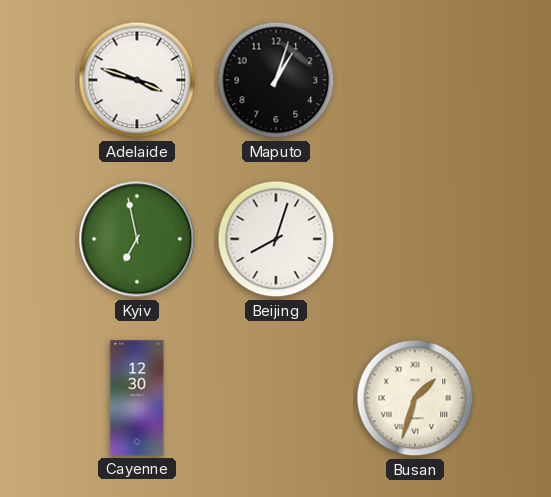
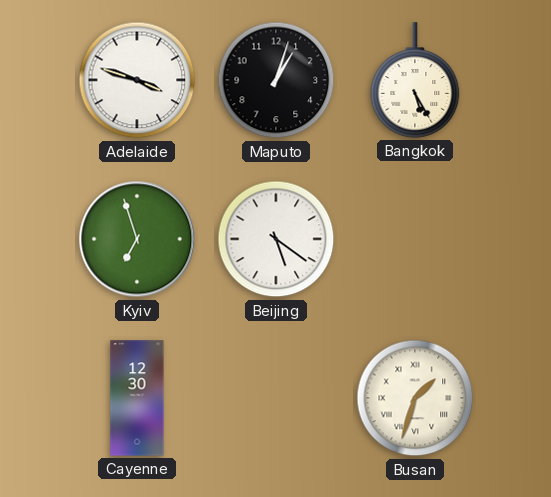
Bangkok: none -> 5:25
Kyiv: 6:58 -> 6:57
Beijing: 8:03 -> 5:21
